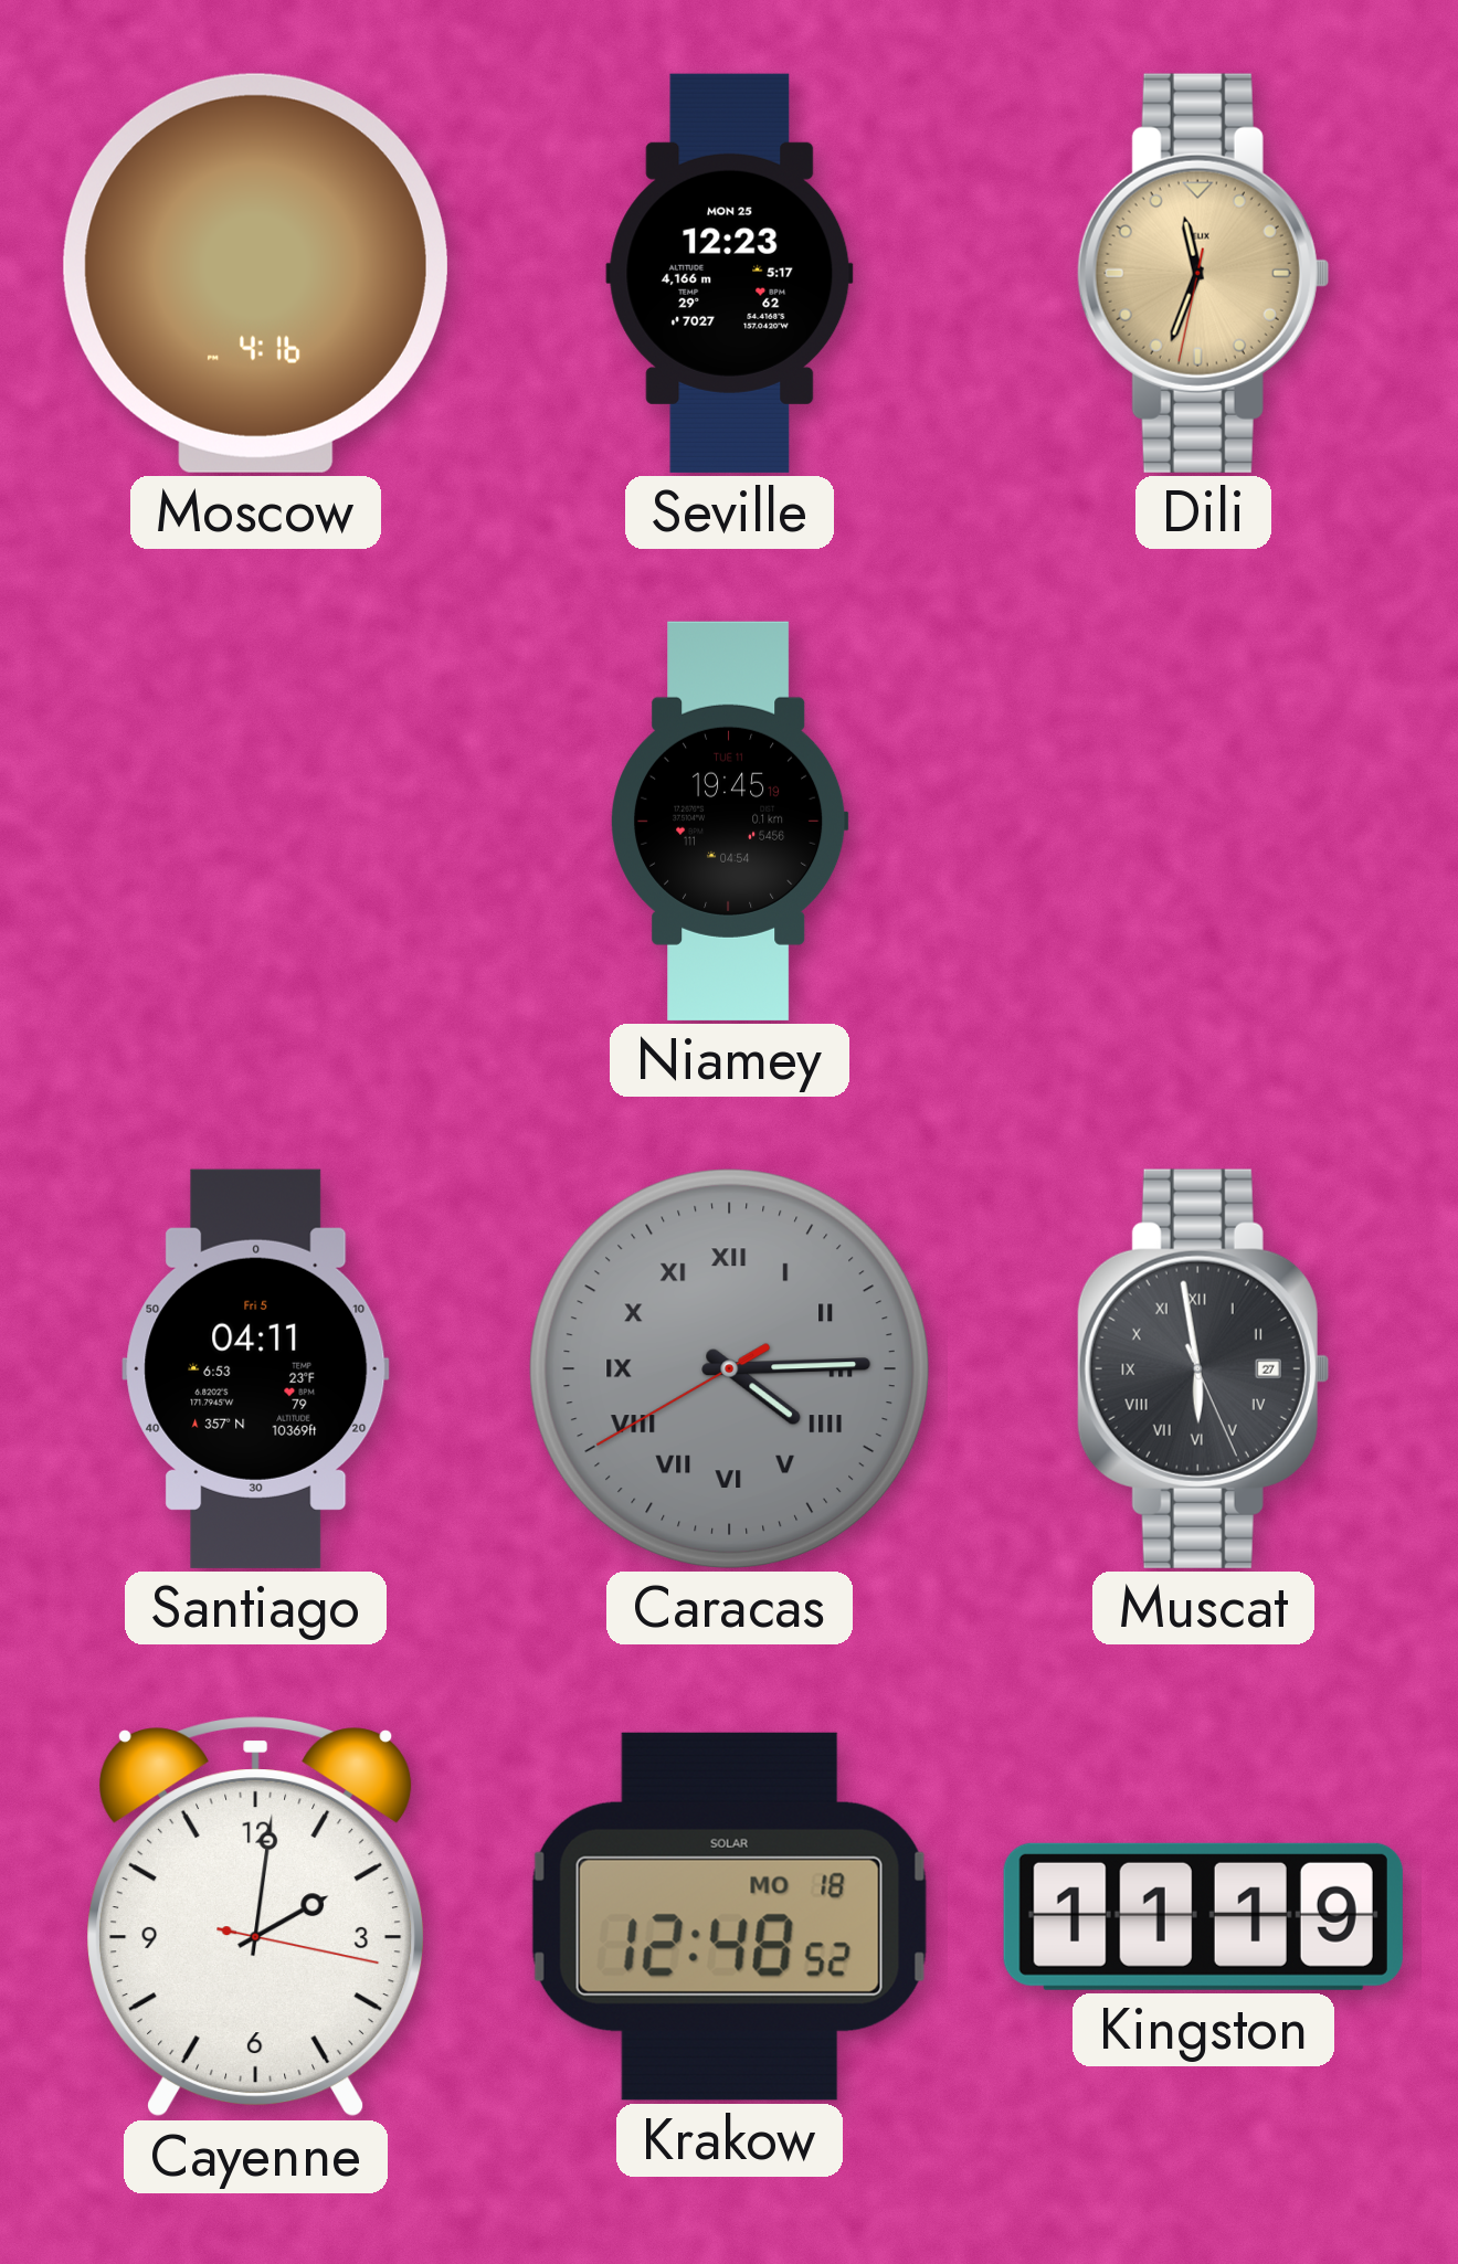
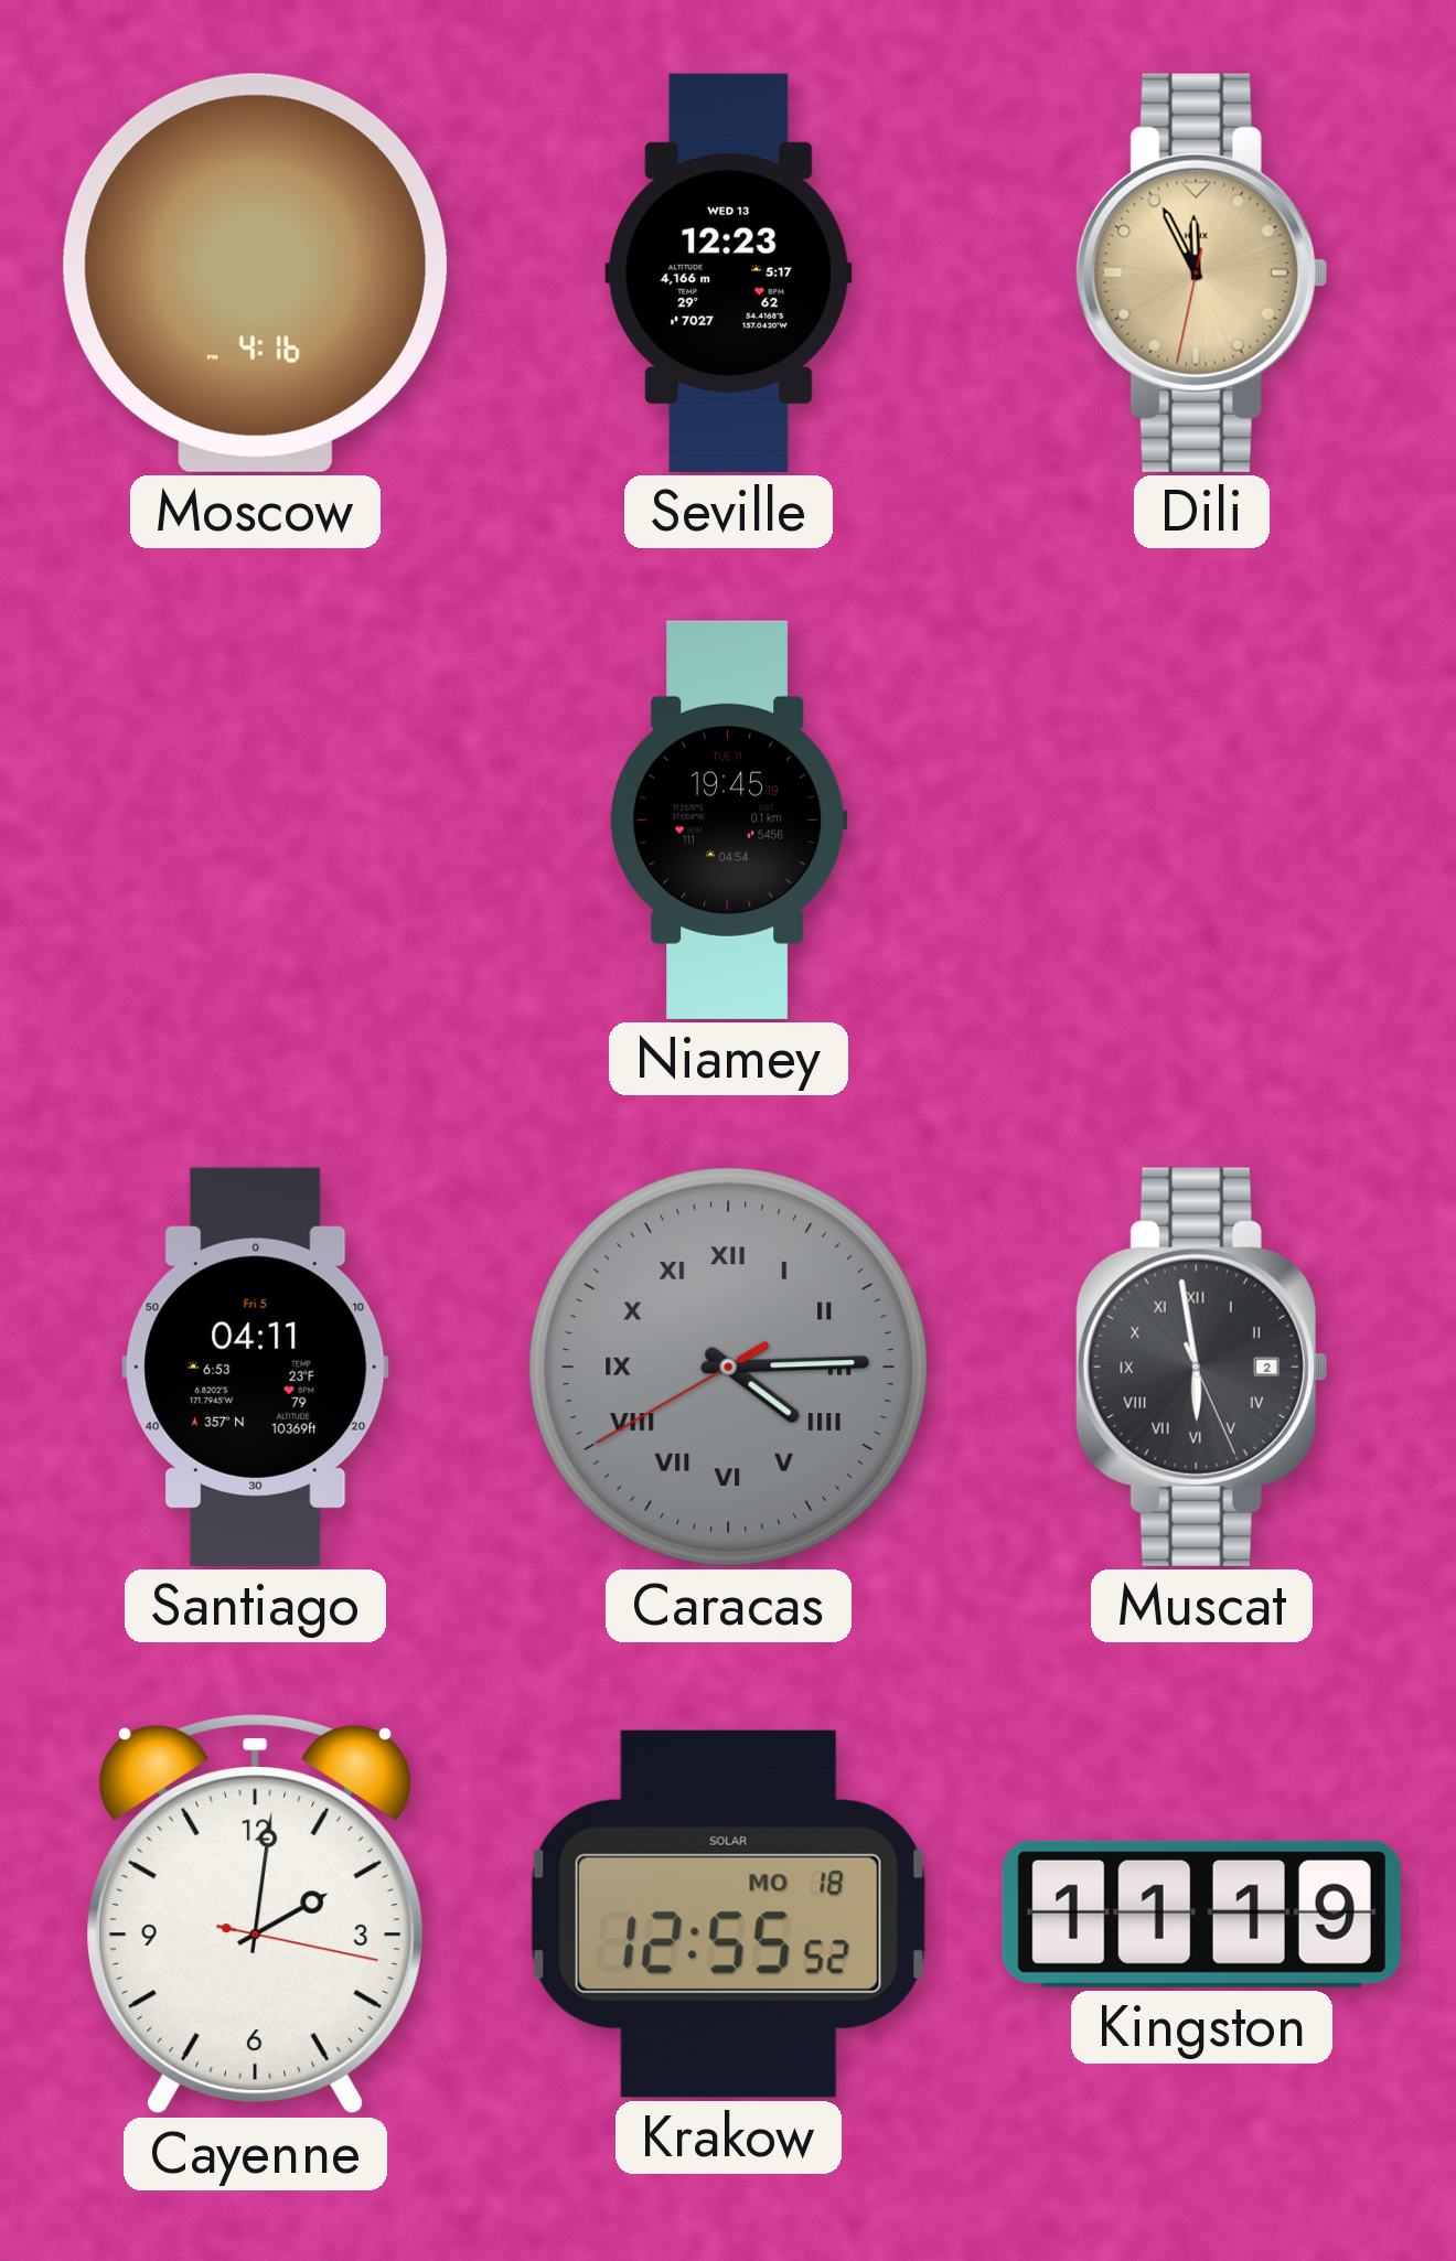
Seville date: MON 25 -> WED 13
Dili: 11:33 -> 11:55
Muscat date: 27 -> 2
Krakow: 12:48 -> 12:55
